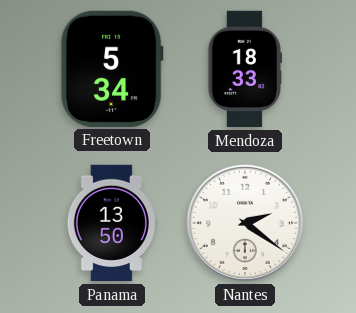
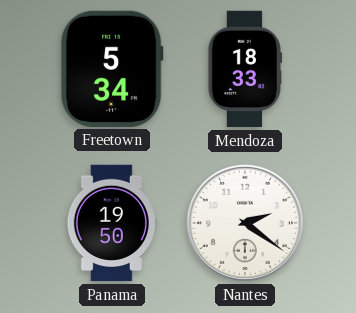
Panama: 13:50 -> 19:50
